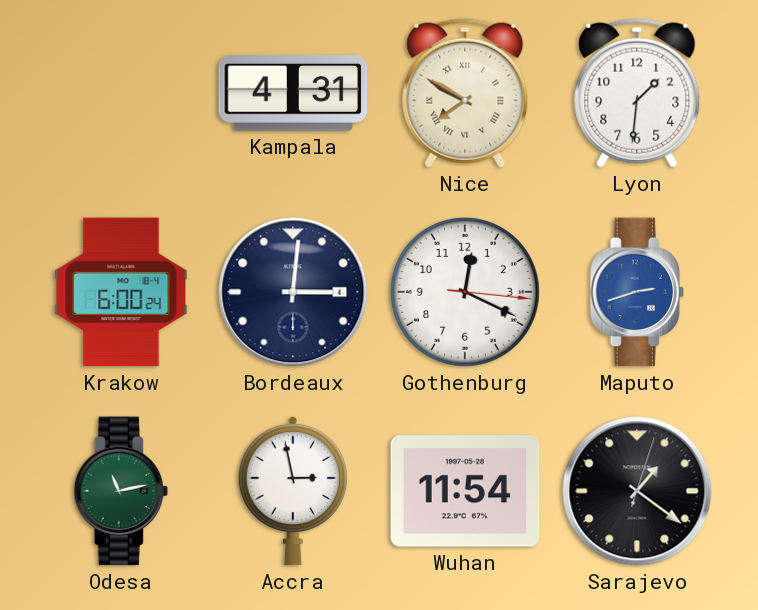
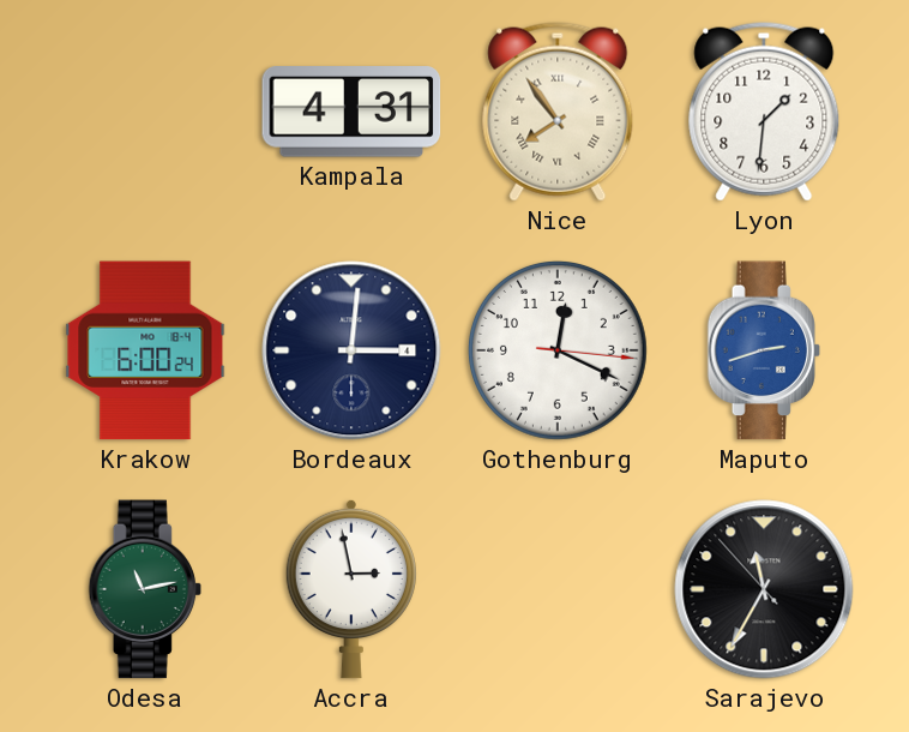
Nice: 7:50 -> 7:54
Wuhan: 11:54 -> none
Sarajevo: 1:21 -> 11:34
